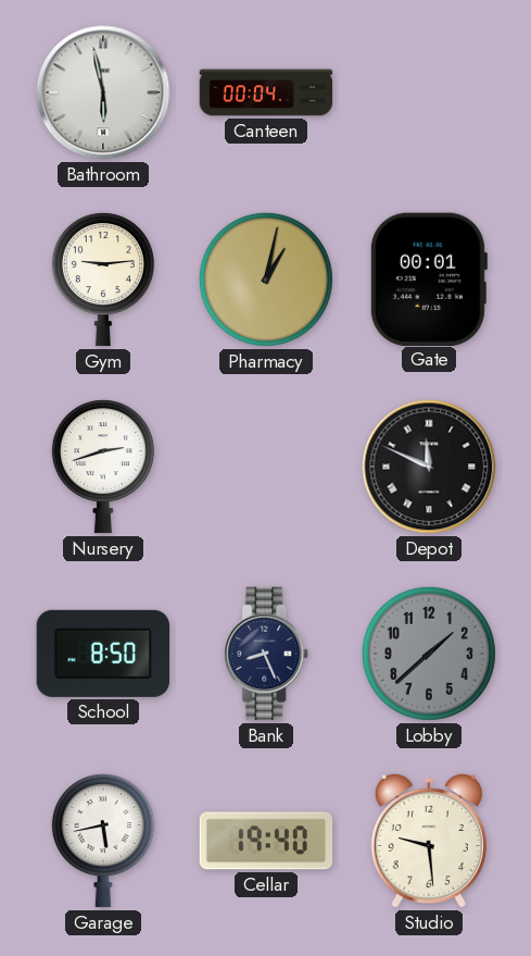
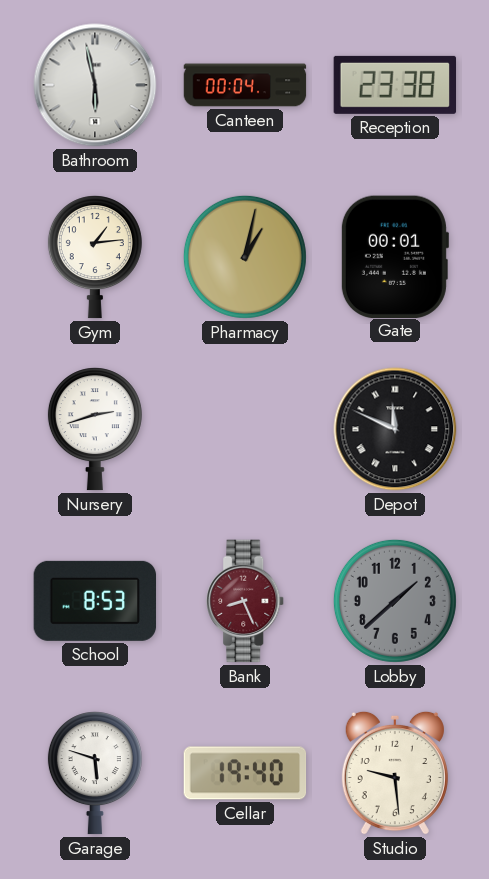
Reception: none -> 23:38
Gym: 9:14 -> 1:14
School: 8:50 -> 8:53
Bank dial: navy -> burgundy
Garage: 5:43 -> 5:48
